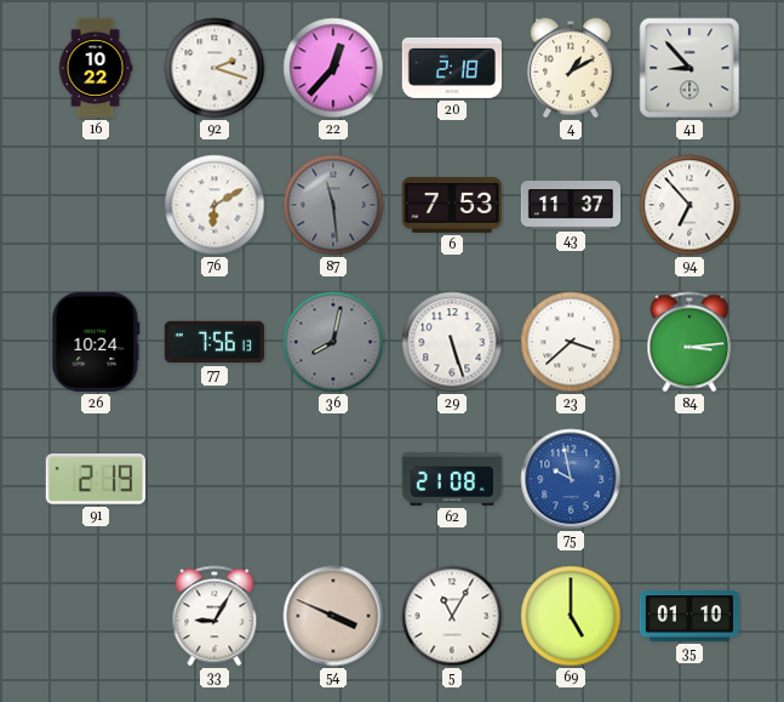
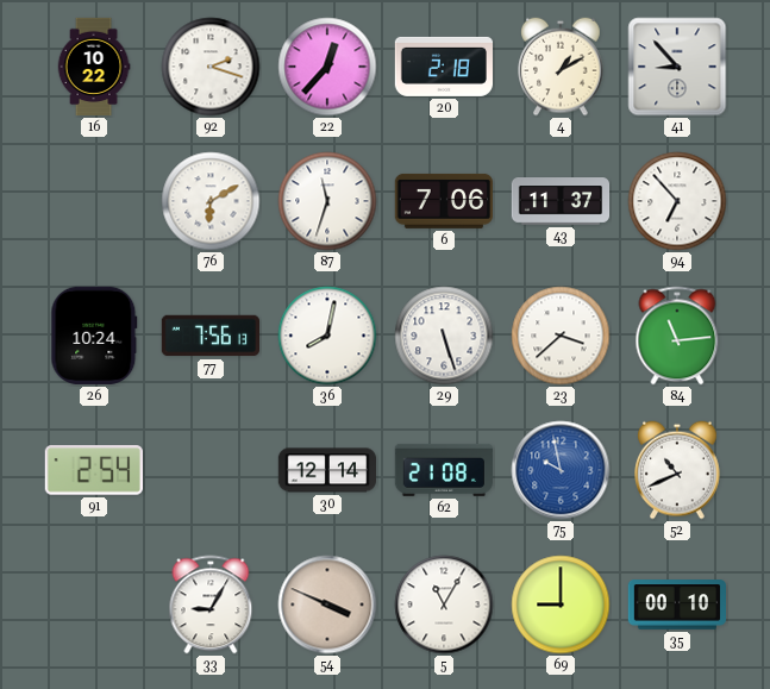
87: 11:29 -> 11:33
87 dial: grey -> white
6: 7:53 -> 7:06
36 dial: grey -> white
84: 3:14 -> 11:14
91: 2:19 -> 2:54
30: none -> 12:14
52: none -> 10:41
69: 5:00 -> 9:00
35: 01:10 -> 00:10
